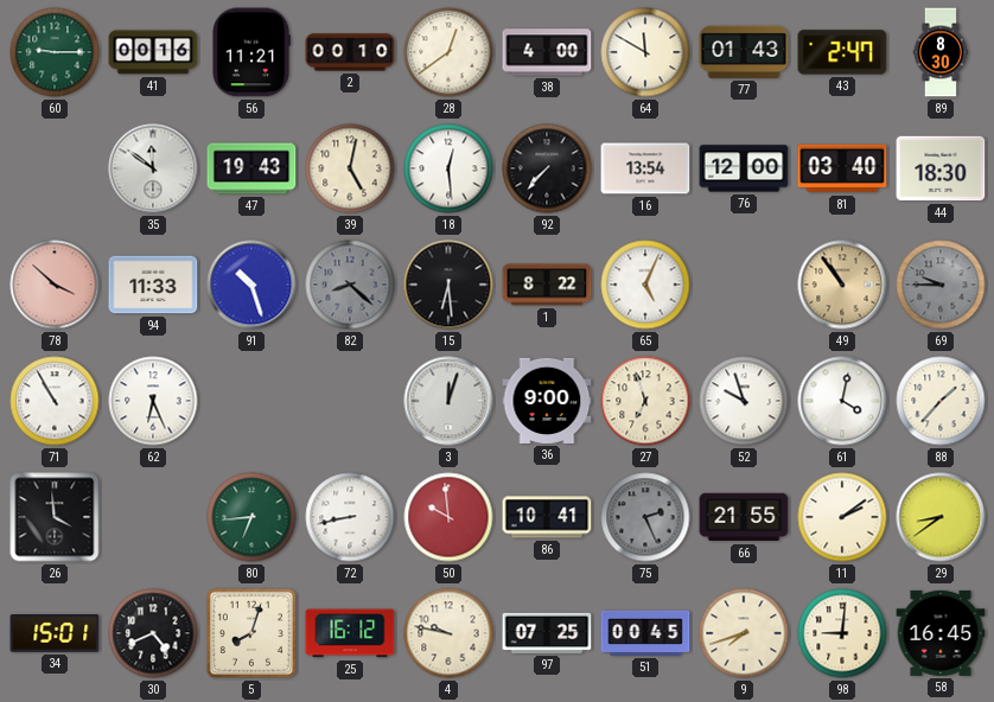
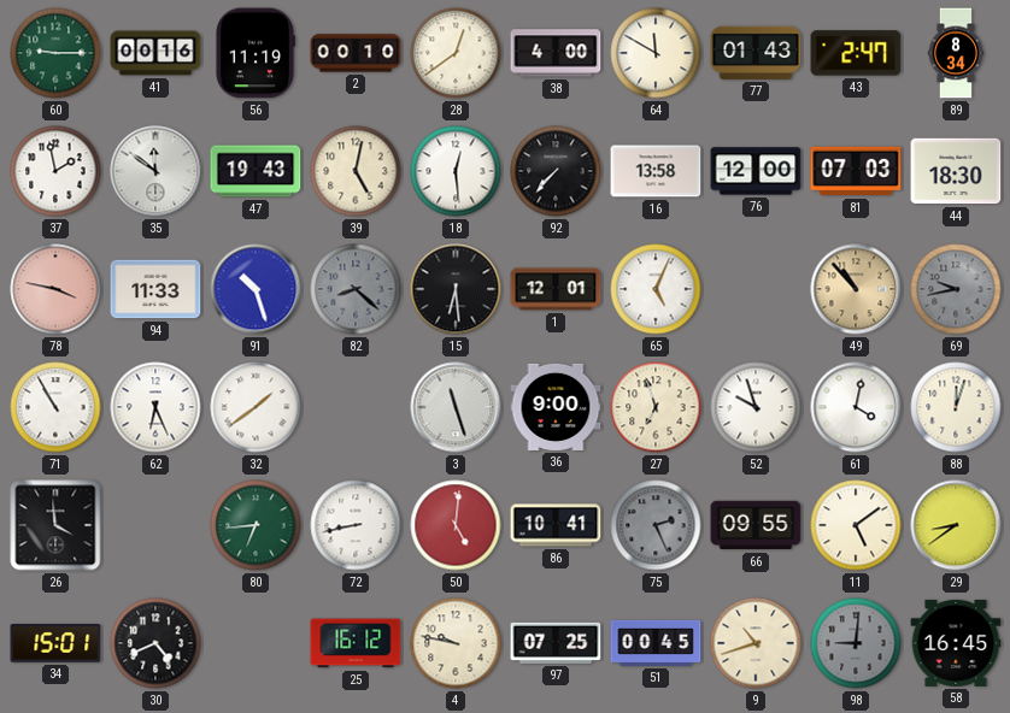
56: 11:21 -> 11:19
89: 8:30 -> 8:34
37: none -> 1:58
16: 13:54 -> 13:58
81: 03:40 -> 07:03
78: 3:52 -> 3:47
1: 8:22 -> 12:01
49: 10:54 -> 10:53
69: 9:45 -> 9:43
32: none -> 1:39
3: 12:03 -> 11:27
88: 1:37 -> 12:03
50: 9:59 -> 5:01
66: 21:55 -> 09:55
11: 2:09 -> 5:09
5: 8:03 -> none
9: 7:42 -> 10:42
98 dial: cream -> grey
